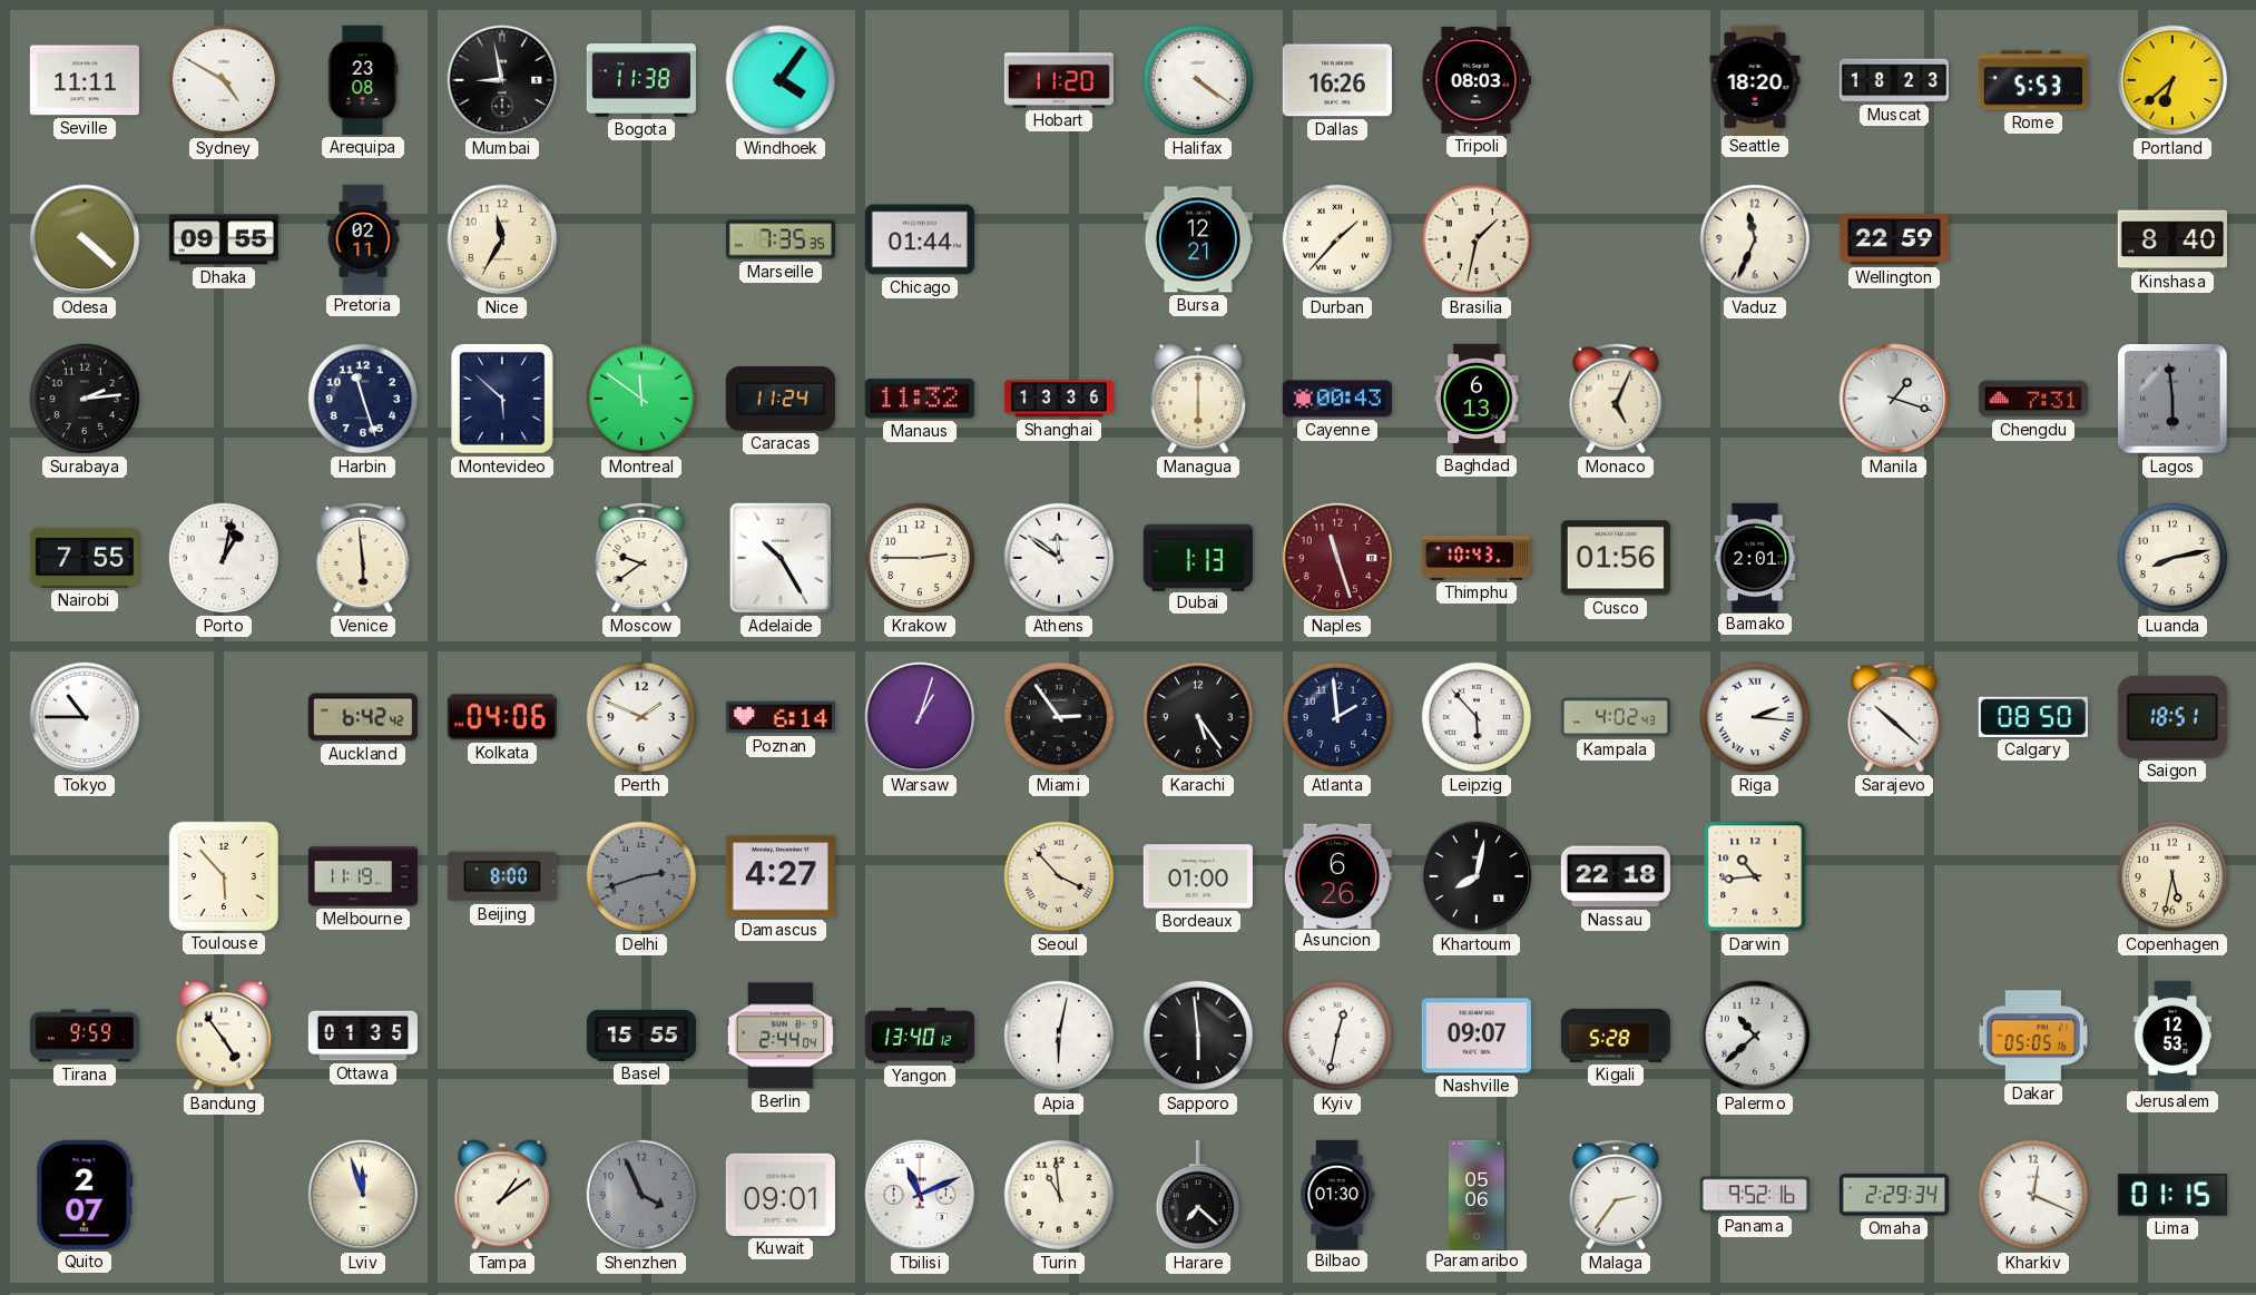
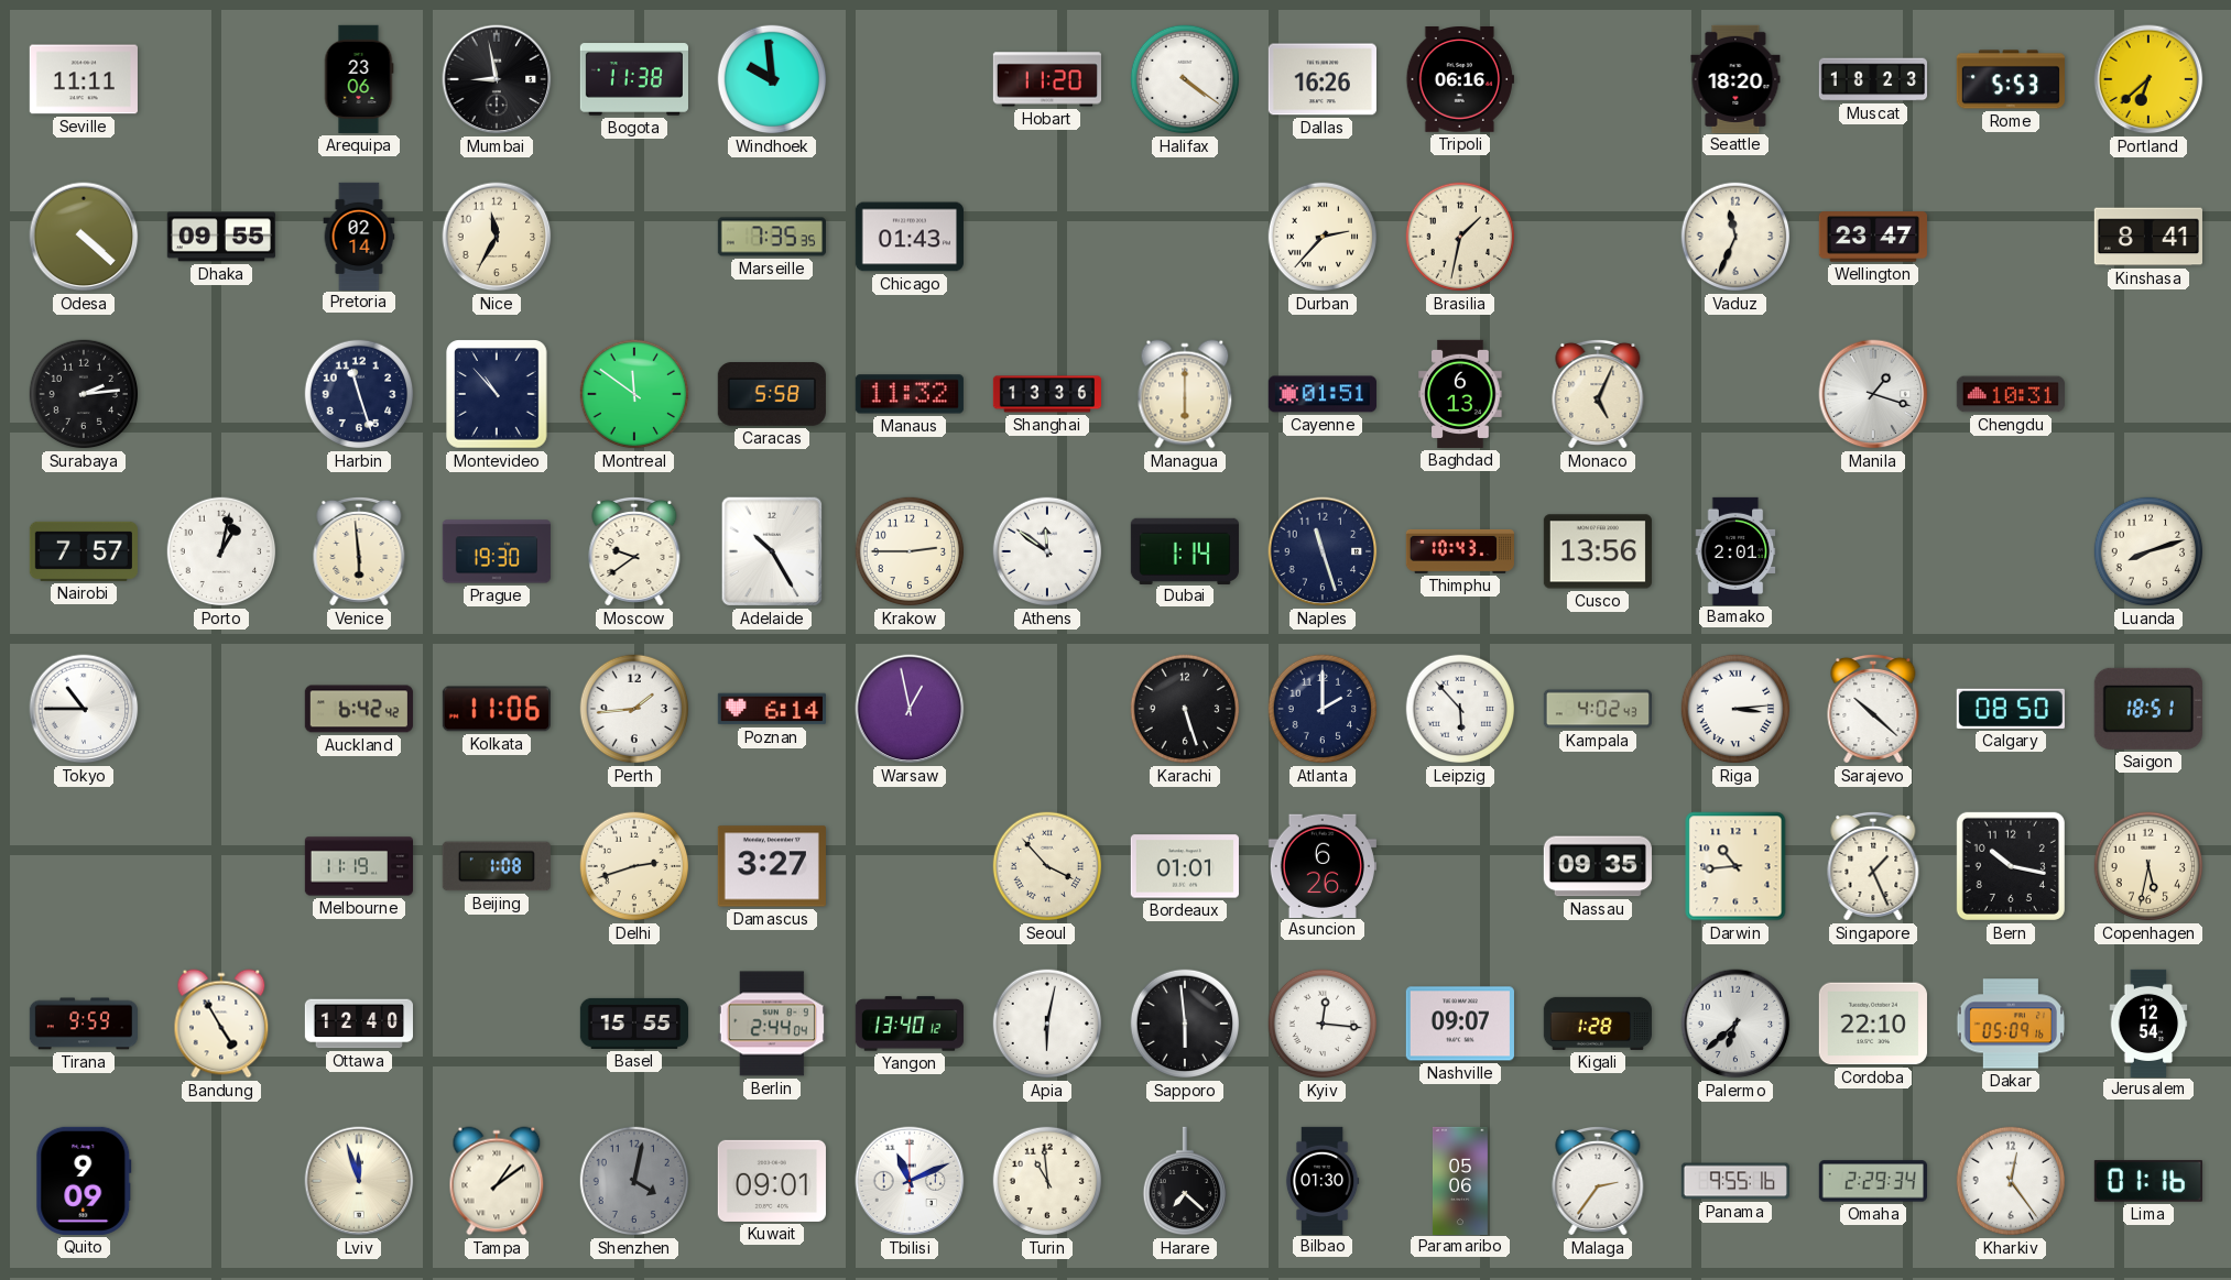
Sydney: 4:50 -> none
Arequipa: 23:08 -> 23:06
Windhoek: 4:06 -> 9:59
Tripoli: 08:03 -> 06:16
Pretoria: 02:11 -> 02:14
Chicago: 01:44 -> 01:43
Bursa: 12:21 -> none
Durban: 1:37 -> 2:37
Wellington: 22:59 -> 23:47
Kinshasa: 8:40 -> 8:41
Montevideo: 5:52 -> 10:53
Caracas: 11:24 -> 5:58
Cayenne: 00:43 -> 01:51
Chengdu: 7:31 -> 10:31
Lagos: 5:59 -> none
Nairobi: 7:55 -> 7:57
Prague: none -> 19:30
Dubai: 1:13 -> 1:14
Naples dial: burgundy -> navy
Cusco: 01:56 -> 13:56
Luanda: 8:13 -> 8:12
Kolkata: 04:06 -> 11:06
Perth: 1:49 -> 1:44
Warsaw: 1:03 -> 12:58
Miami: 2:54 -> none
Karachi: 5:24 -> 5:27
Atlanta: 1:59 -> 2:00
Riga: 2:16 -> 3:14
Toulouse: 5:53 -> none
Beijing: 8:00 -> 1:08
Delhi dial: grey -> cream
Damascus: 4:27 -> 3:27
Bordeaux: 01:00 -> 01:01
Khartoum: 8:02 -> none
Nassau: 22:18 -> 09:35
Singapore: none -> 1:26
Bern: none -> 10:17
Bandung: 4:54 -> 4:55
Ottawa: 01:35 -> 12:40
Kyiv: 12:32 -> 12:16
Kigali: 5:28 -> 1:28
Palermo: 10:38 -> 6:38
Cordoba: none -> 22:10
Dakar: 05:05 -> 05:09
Jerusalem: 12:53 -> 12:54
Quito: 2:07 -> 9:09
Shenzhen: 3:56 -> 4:02
Panama: 9:52 -> 9:55
Kharkiv: 12:19 -> 12:24
Lima: 01:15 -> 01:16
